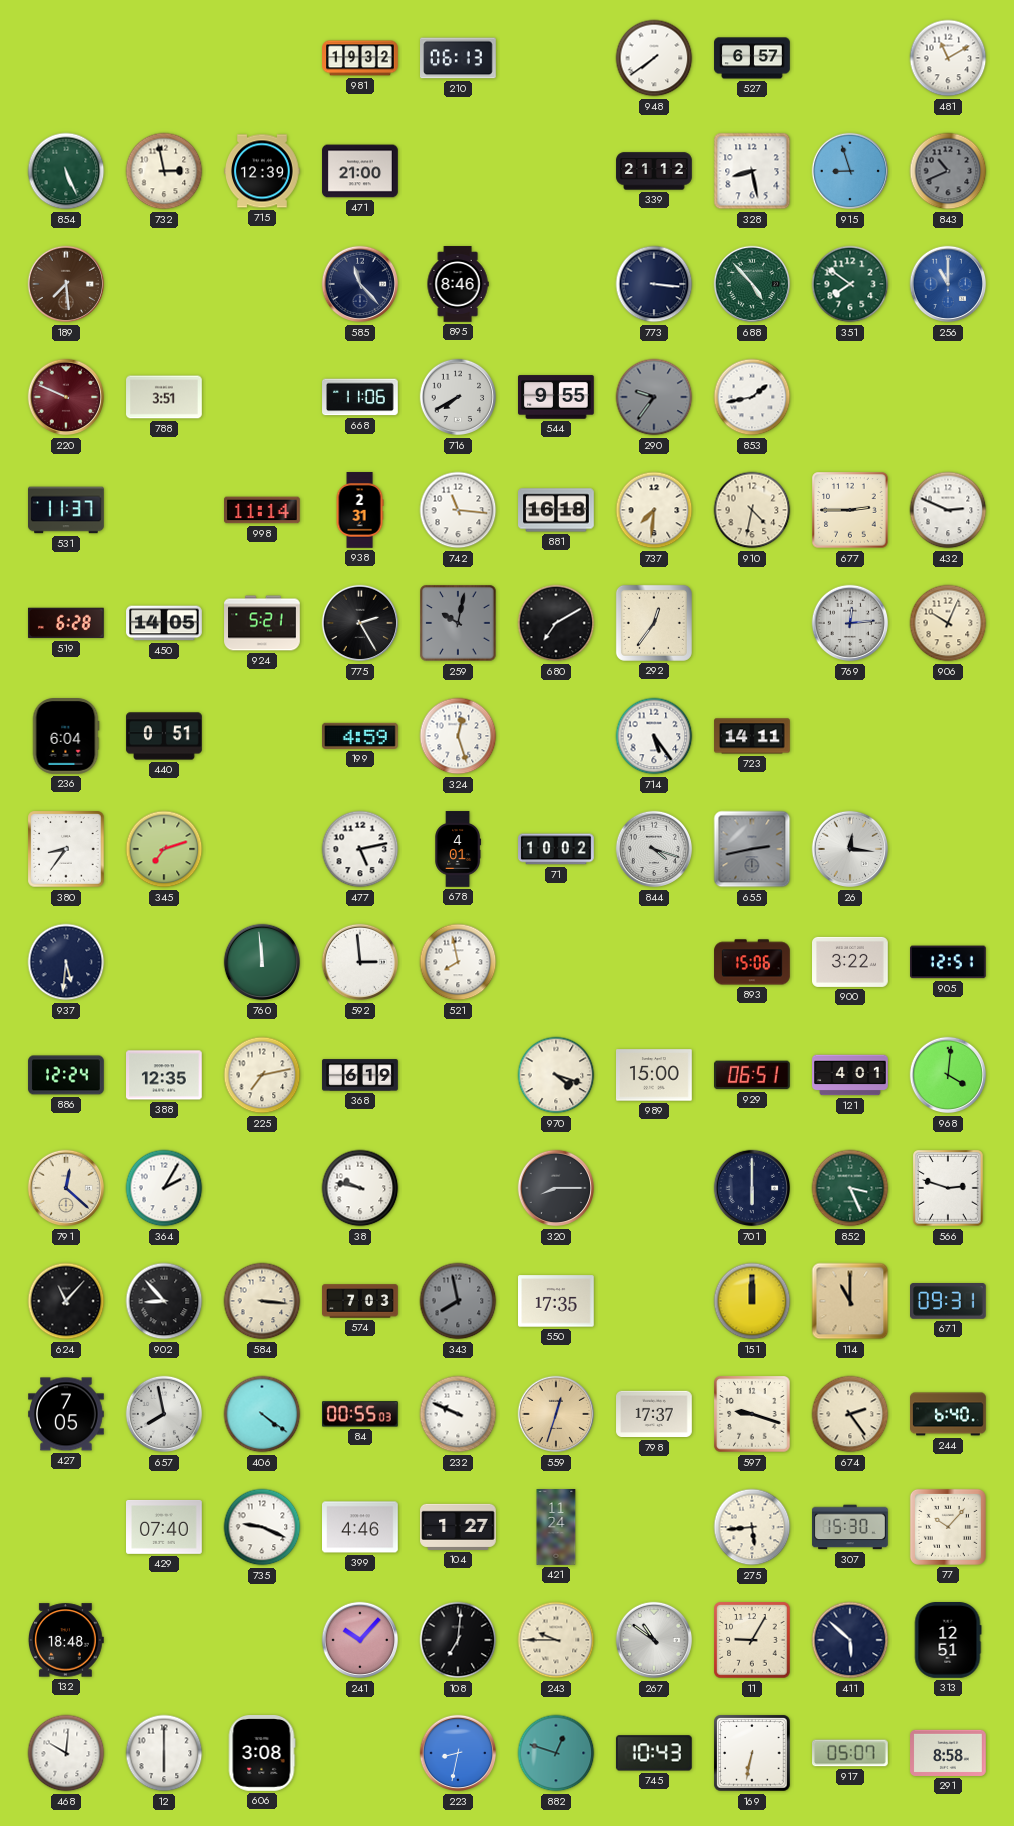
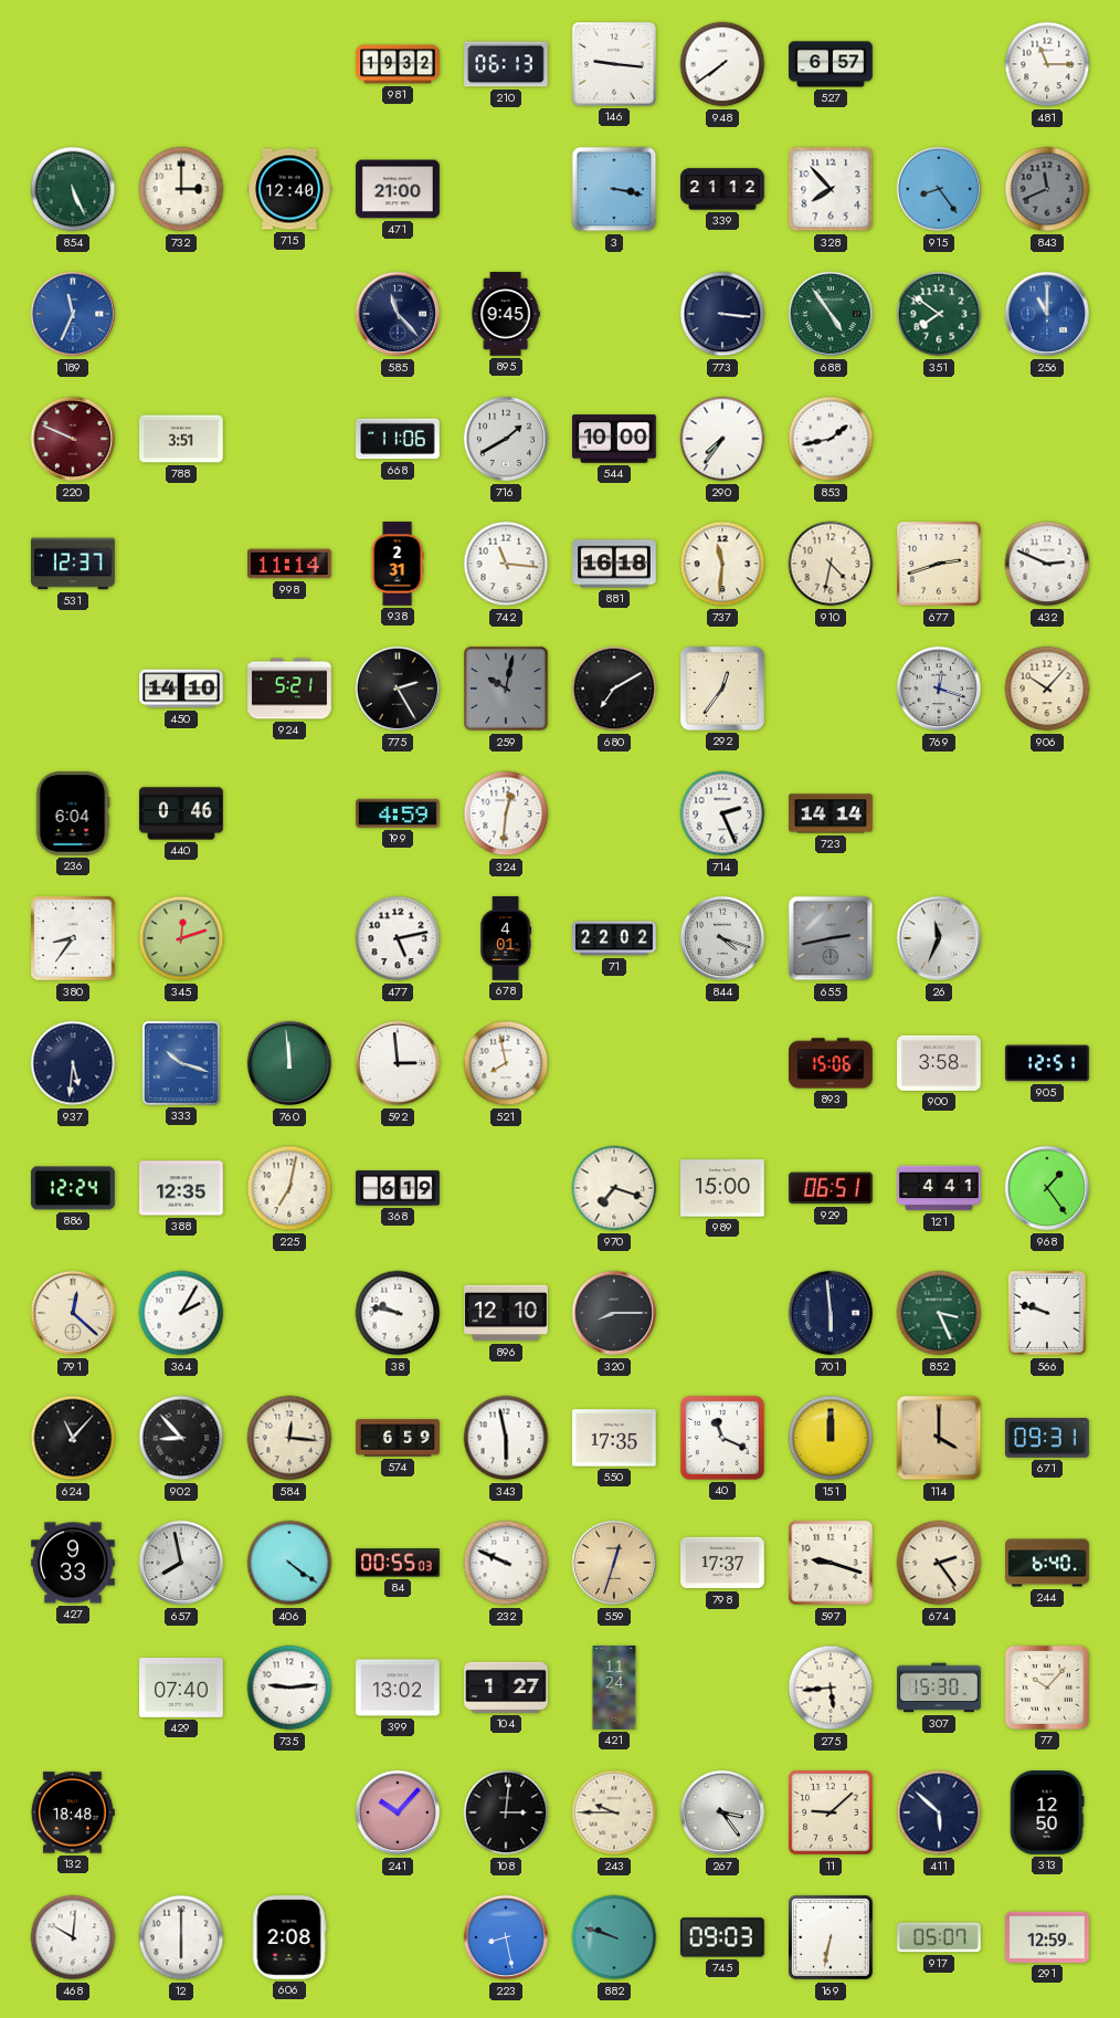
146: none -> 9:16
481: 11:10 -> 11:15
732: 2:58 -> 3:00
715: 12:39 -> 12:40
3: none -> 3:17
328: 8:28 -> 7:53
915: 8:57 -> 8:24
843: 10:41 -> 11:41
189: 7:29 -> 11:34
189 dial: brown -> blue
895: 8:46 -> 9:45
688: 4:53 -> 4:54
716: 7:40 -> 1:40
544: 9:55 -> 10:00
290: 9:36 -> 7:36
290 dial: grey -> white
531: 11:37 -> 12:37
737: 7:31 -> 11:31
677: 2:45 -> 2:42
519: 6:28 -> none
450: 14:05 -> 14:10
769: 12:14 -> 12:18
906: 10:04 -> 10:07
440: 0:51 -> 0:46
324: 12:27 -> 12:31
714: 5:24 -> 2:26
723: 14:11 -> 14:14
345: 7:12 -> 12:12
71: 10:02 -> 22:02
26: 12:16 -> 11:34
333: none -> 10:18
900: 3:22 -> 3:58
225: 7:13 -> 7:02
970: 4:18 -> 7:18
121: 4:01 -> 4:41
968: 4:01 -> 1:24
896: none -> 12:10
701: 6:00 -> 5:59
566: 2:48 -> 9:48
584: 3:16 -> 12:16
574: 7:03 -> 6:59
343: 7:58 -> 5:58
343 dial: grey -> white
40: none -> 11:19
114: 11:00 -> 4:00
427: 7:05 -> 9:33
735: 9:19 -> 9:14
399: 4:46 -> 13:02
108: 7:01 -> 3:01
267: 10:51 -> 3:24
11: 9:05 -> 9:08
313: 12:51 -> 12:50
606: 3:08 -> 2:08
223: 8:32 -> 8:28
882: 12:48 -> 9:48
745: 10:43 -> 09:03
291: 8:58 -> 12:59
